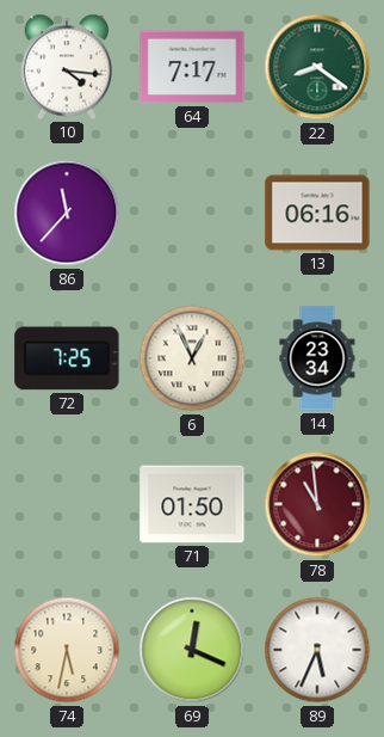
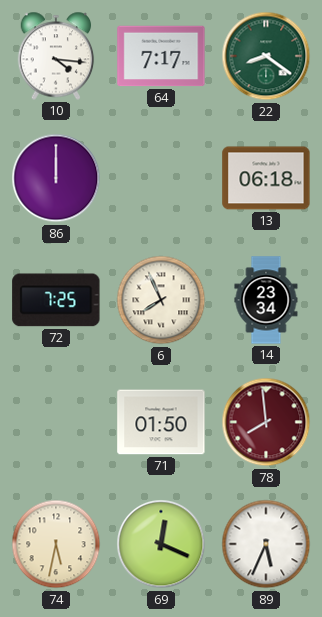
86: 11:37 -> 12:00
13: 06:16 -> 06:18
6: 12:56 -> 7:56
78: 10:59 -> 7:59
